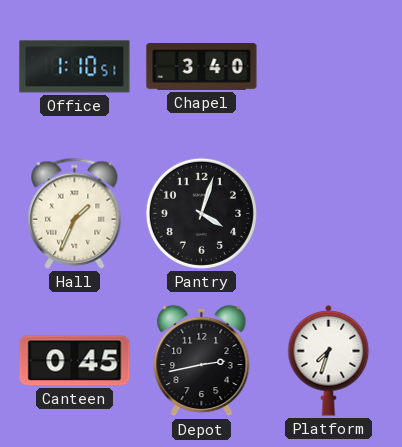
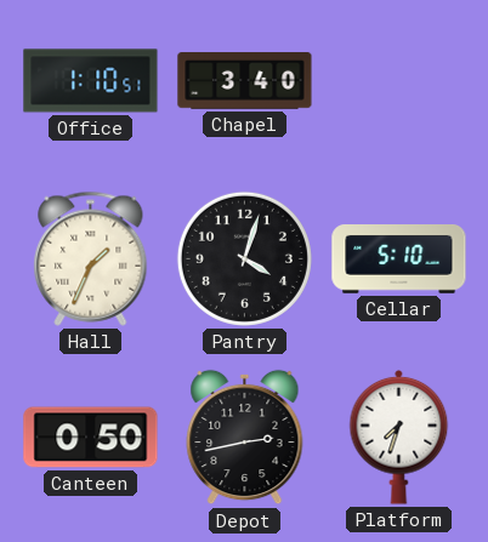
Cellar: none -> 5:10
Canteen: 0:45 -> 0:50
